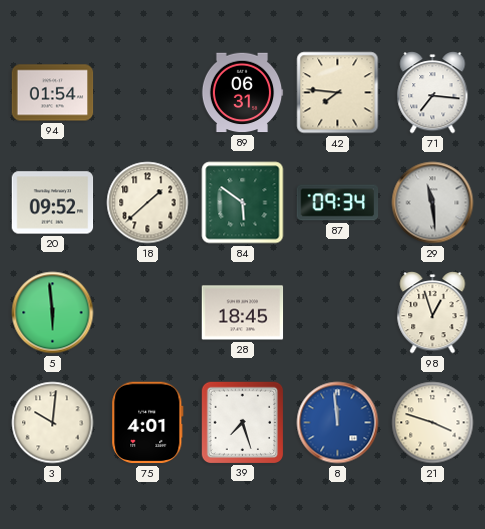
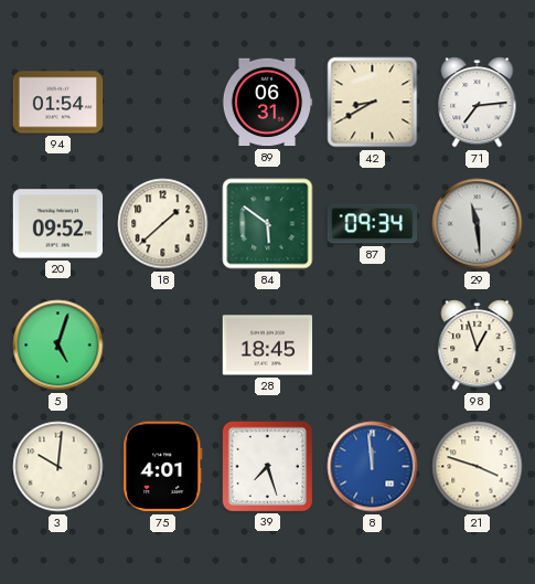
42: 7:46 -> 8:40
71: 7:16 -> 7:14
5: 5:59 -> 5:03
